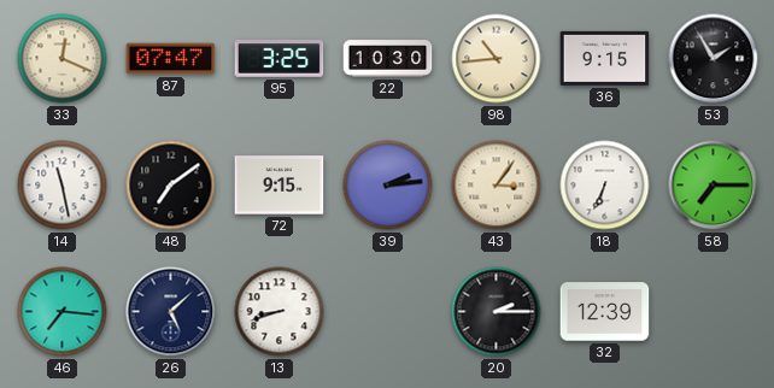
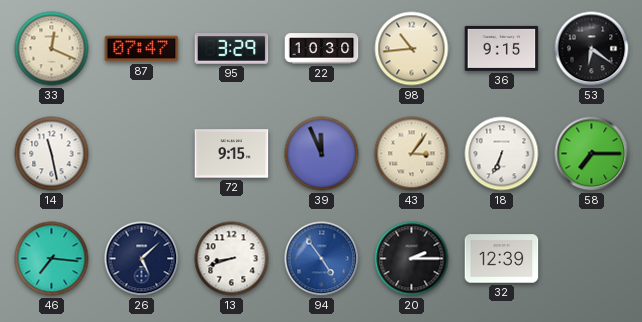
95: 3:25 -> 3:29
53: 1:55 -> 6:21
48: 7:09 -> none
39: 2:14 -> 11:56
94: none -> 4:54
